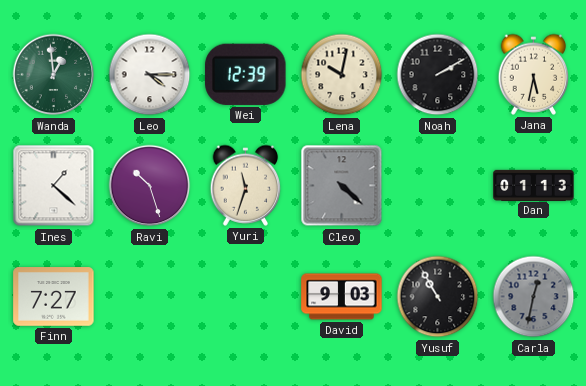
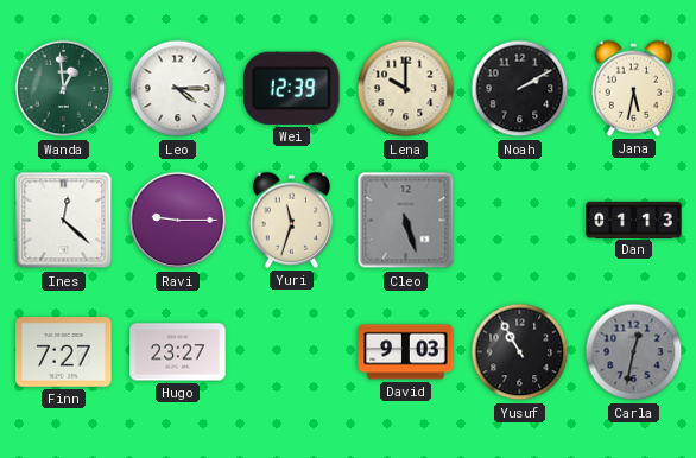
Lena: 10:02 -> 10:00
Ines: 1:22 -> 12:22
Ravi: 10:27 -> 9:15
Cleo: 4:22 -> 5:27
Hugo: none -> 23:27
